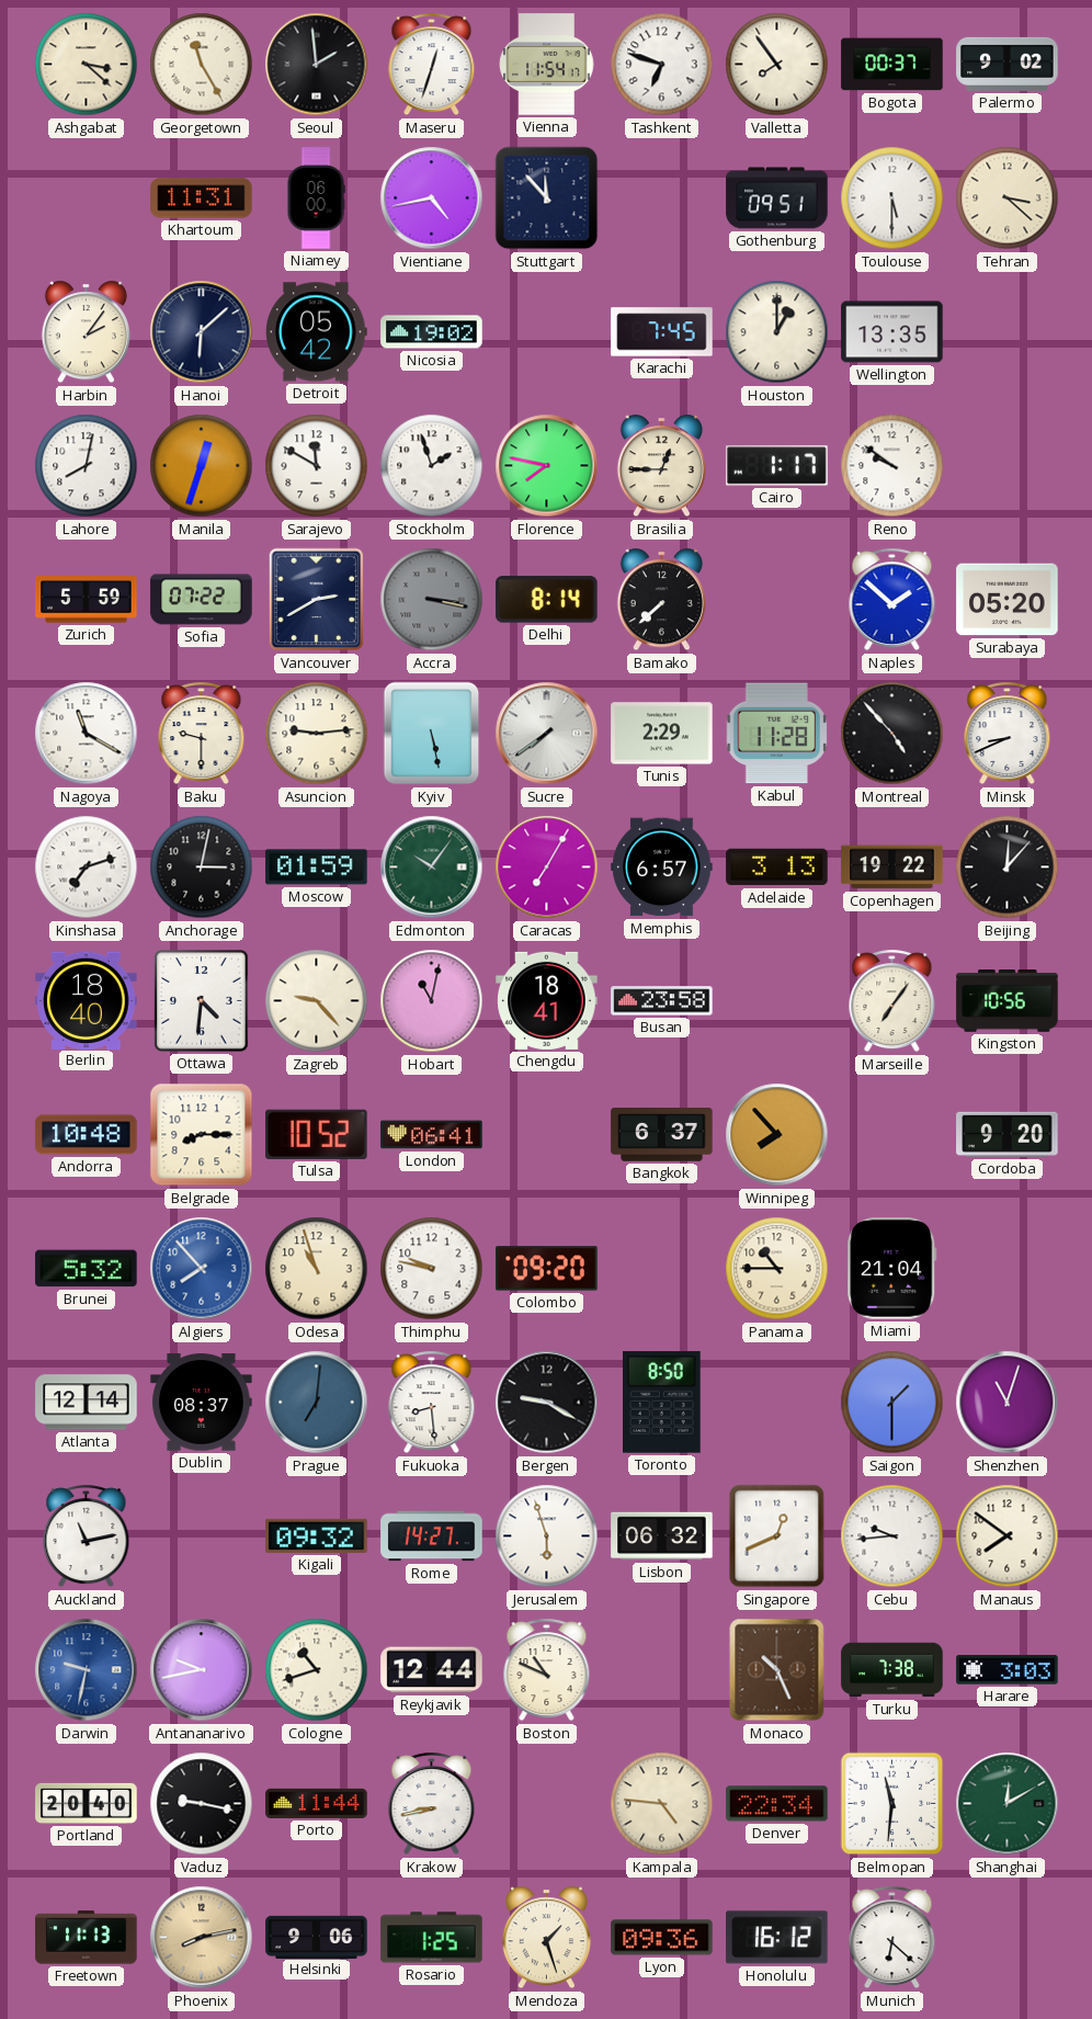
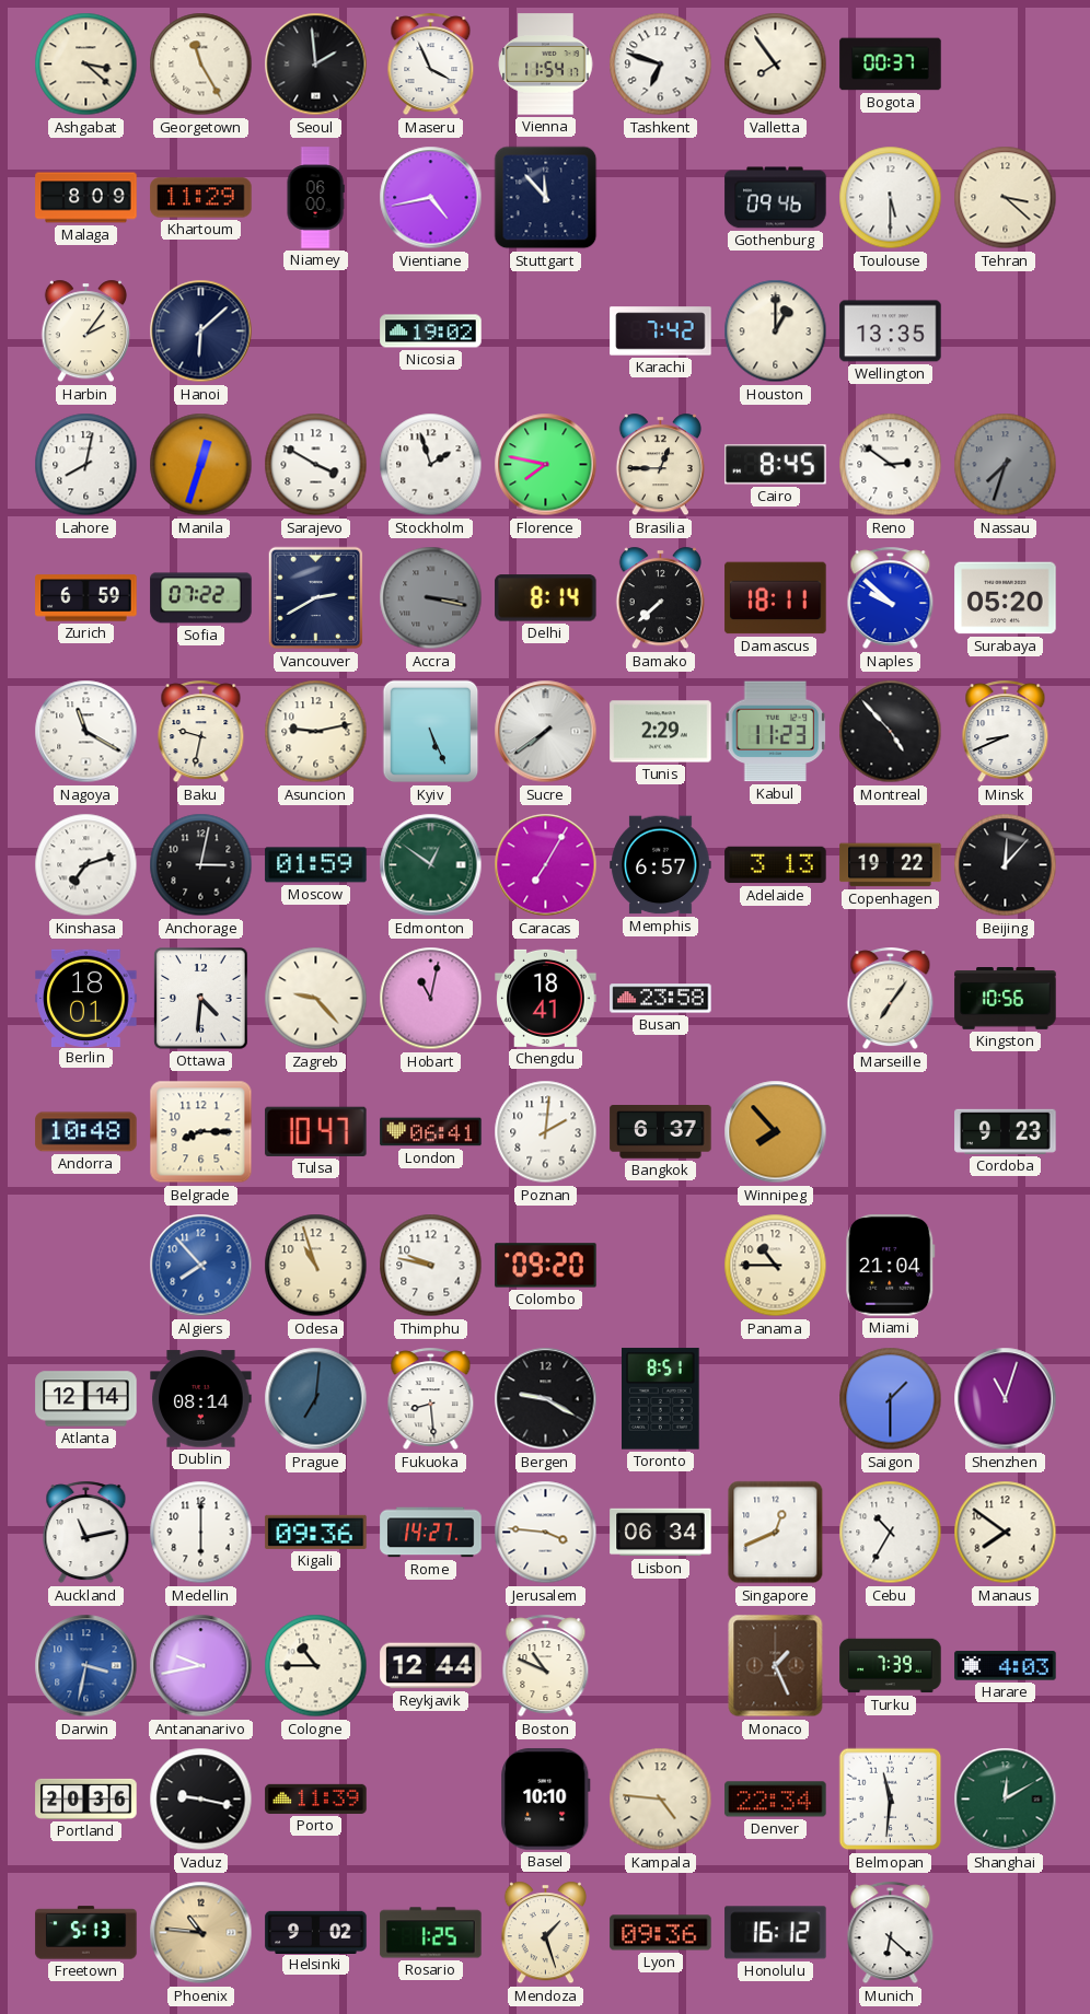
Maseru: 12:33 -> 3:56
Palermo: 9:02 -> none
Malaga: none -> 8:09
Khartoum: 11:31 -> 11:29
Gothenburg: 09:51 -> 09:46
Detroit: 05:42 -> none
Karachi: 7:45 -> 7:42
Sarajevo: 11:50 -> 3:50
Cairo: 1:17 -> 8:45
Reno: 9:51 -> 2:51
Nassau: none -> 7:33
Zurich: 5:59 -> 6:59
Damascus: none -> 18:11
Naples: 1:52 -> 9:52
Baku: 9:30 -> 9:32
Asuncion: 9:14 -> 9:13
Kyiv: 5:28 -> 5:26
Kabul: 11:28 -> 11:23
Edmonton: 10:06 -> 12:51
Berlin: 18:40 -> 18:01
Tulsa: 10:52 -> 10:47
Poznan: none -> 2:01
Cordoba: 9:20 -> 9:23
Brunei: 5:32 -> none
Dublin: 08:37 -> 08:14
Toronto: 8:50 -> 8:51
Medellin: none -> 6:00
Kigali: 09:32 -> 09:36
Jerusalem: 5:57 -> 3:46
Lisbon: 06:32 -> 06:34
Cebu: 9:44 -> 10:35
Darwin: 9:32 -> 3:32
Cologne: 10:42 -> 10:45
Monaco: 10:26 -> 1:26
Turku: 7:38 -> 7:39
Harare: 3:03 -> 4:03
Portland: 20:40 -> 20:36
Porto: 11:44 -> 11:39
Krakow: 8:43 -> none
Basel: none -> 10:10
Freetown: 11:13 -> 5:13
Phoenix: 8:13 -> 10:46
Helsinki: 9:06 -> 9:02
